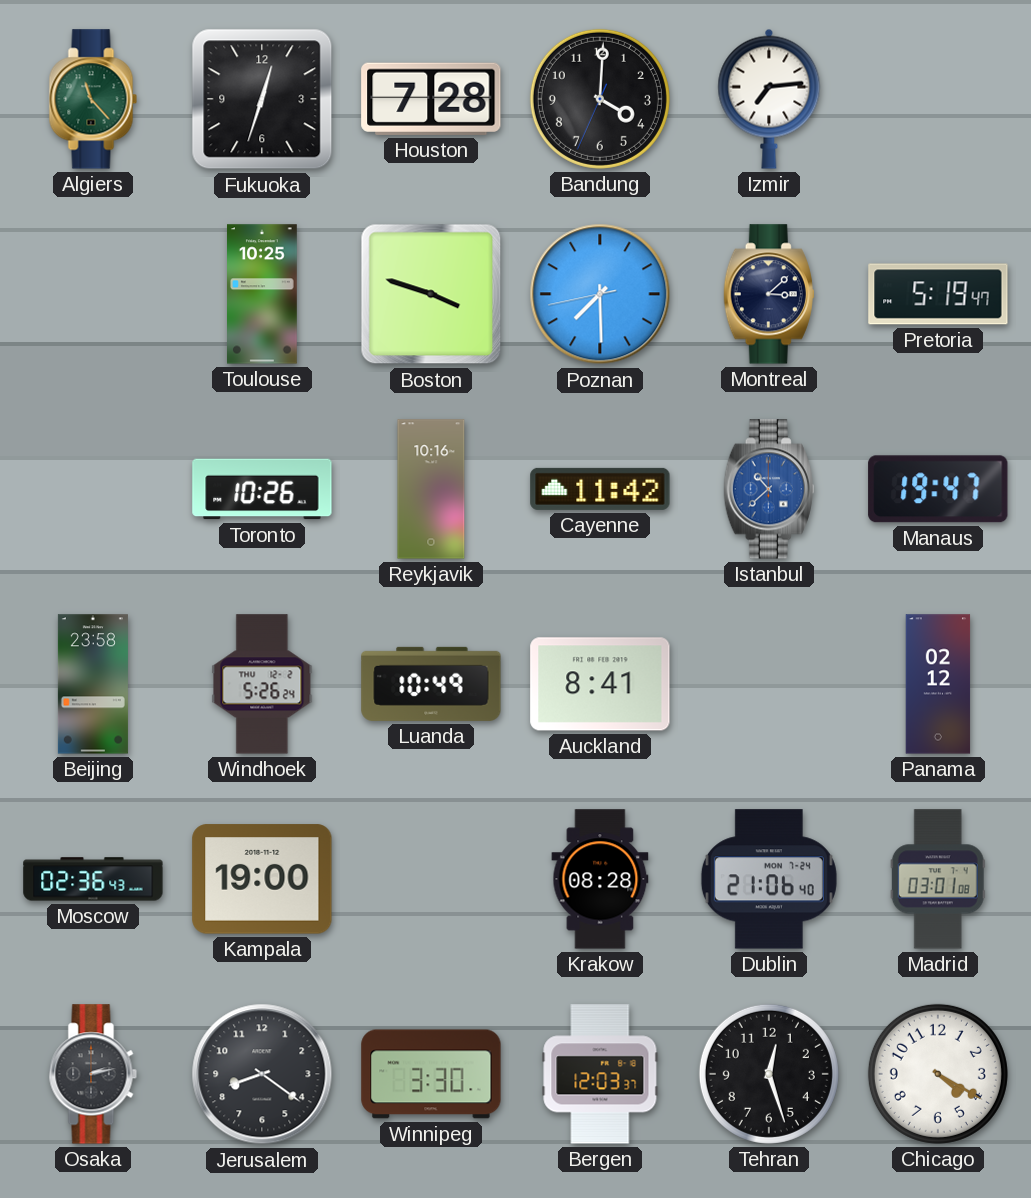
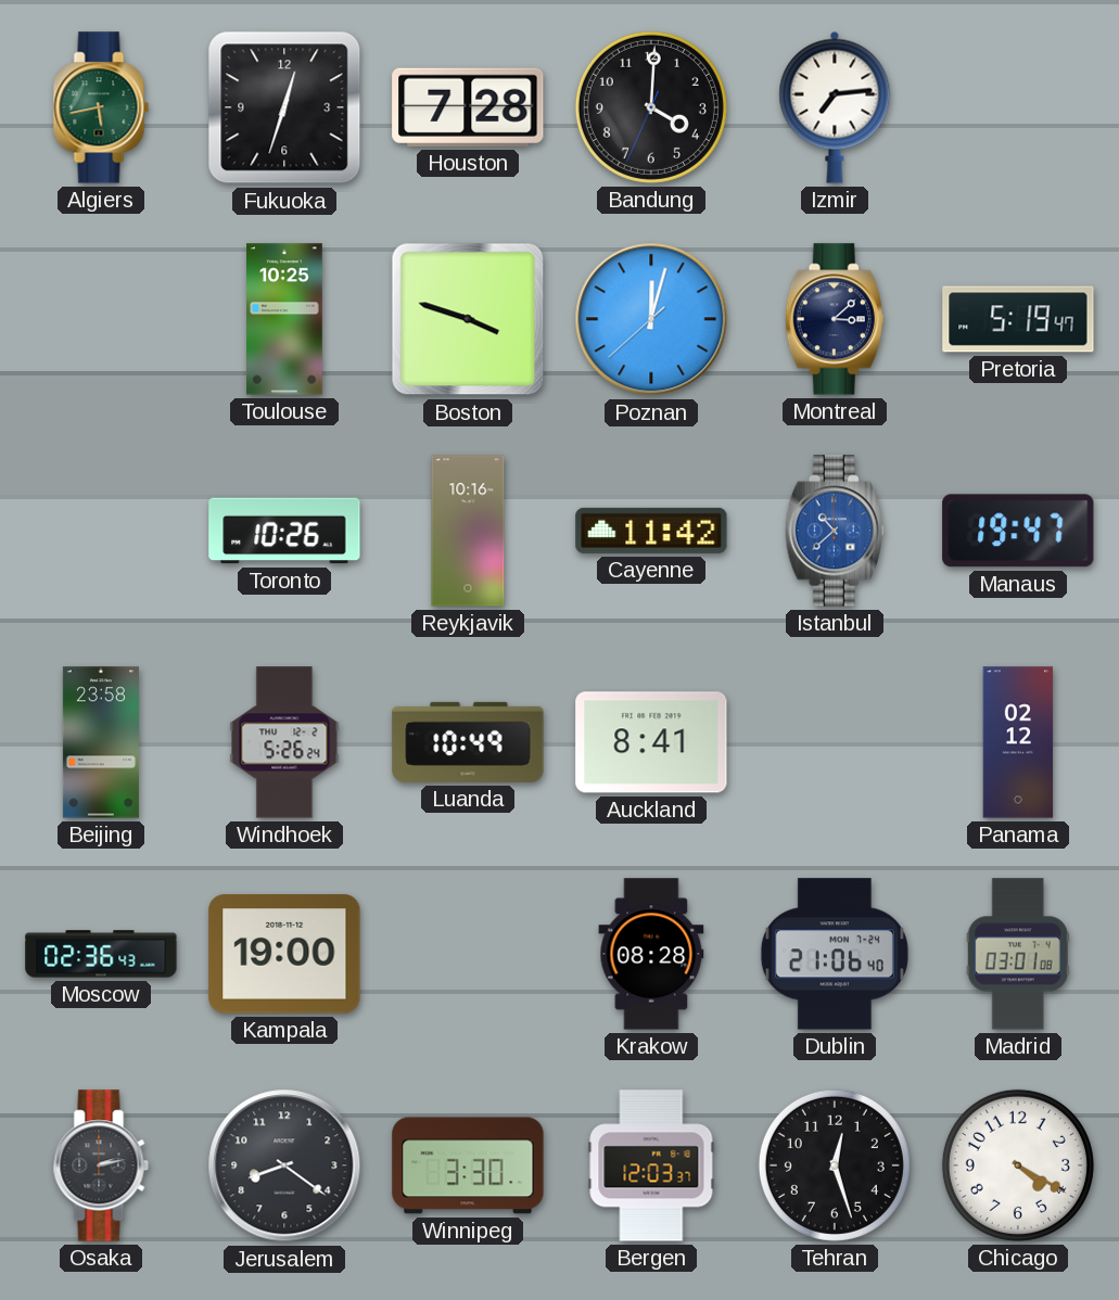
Algiers: 11:23 -> 5:43
Poznan: 7:29 -> 12:02
